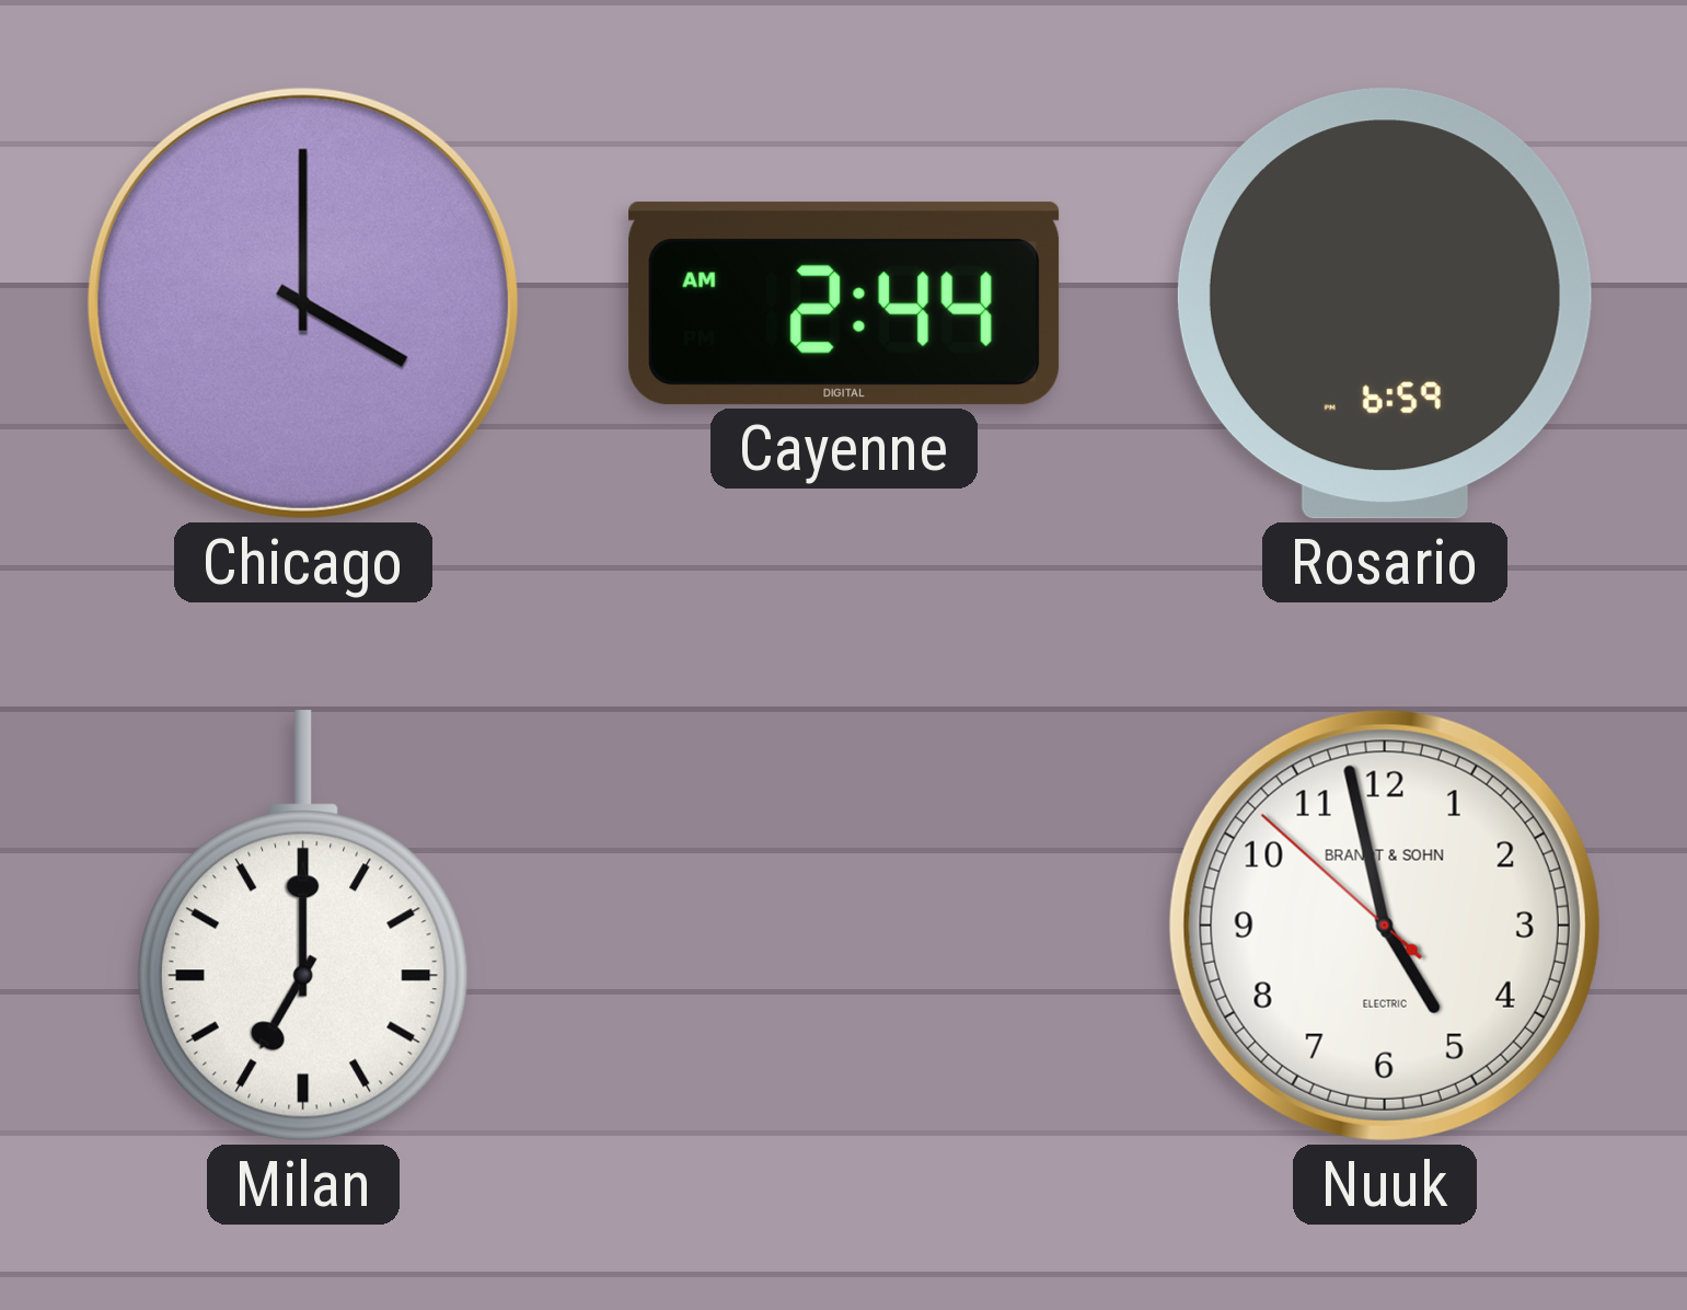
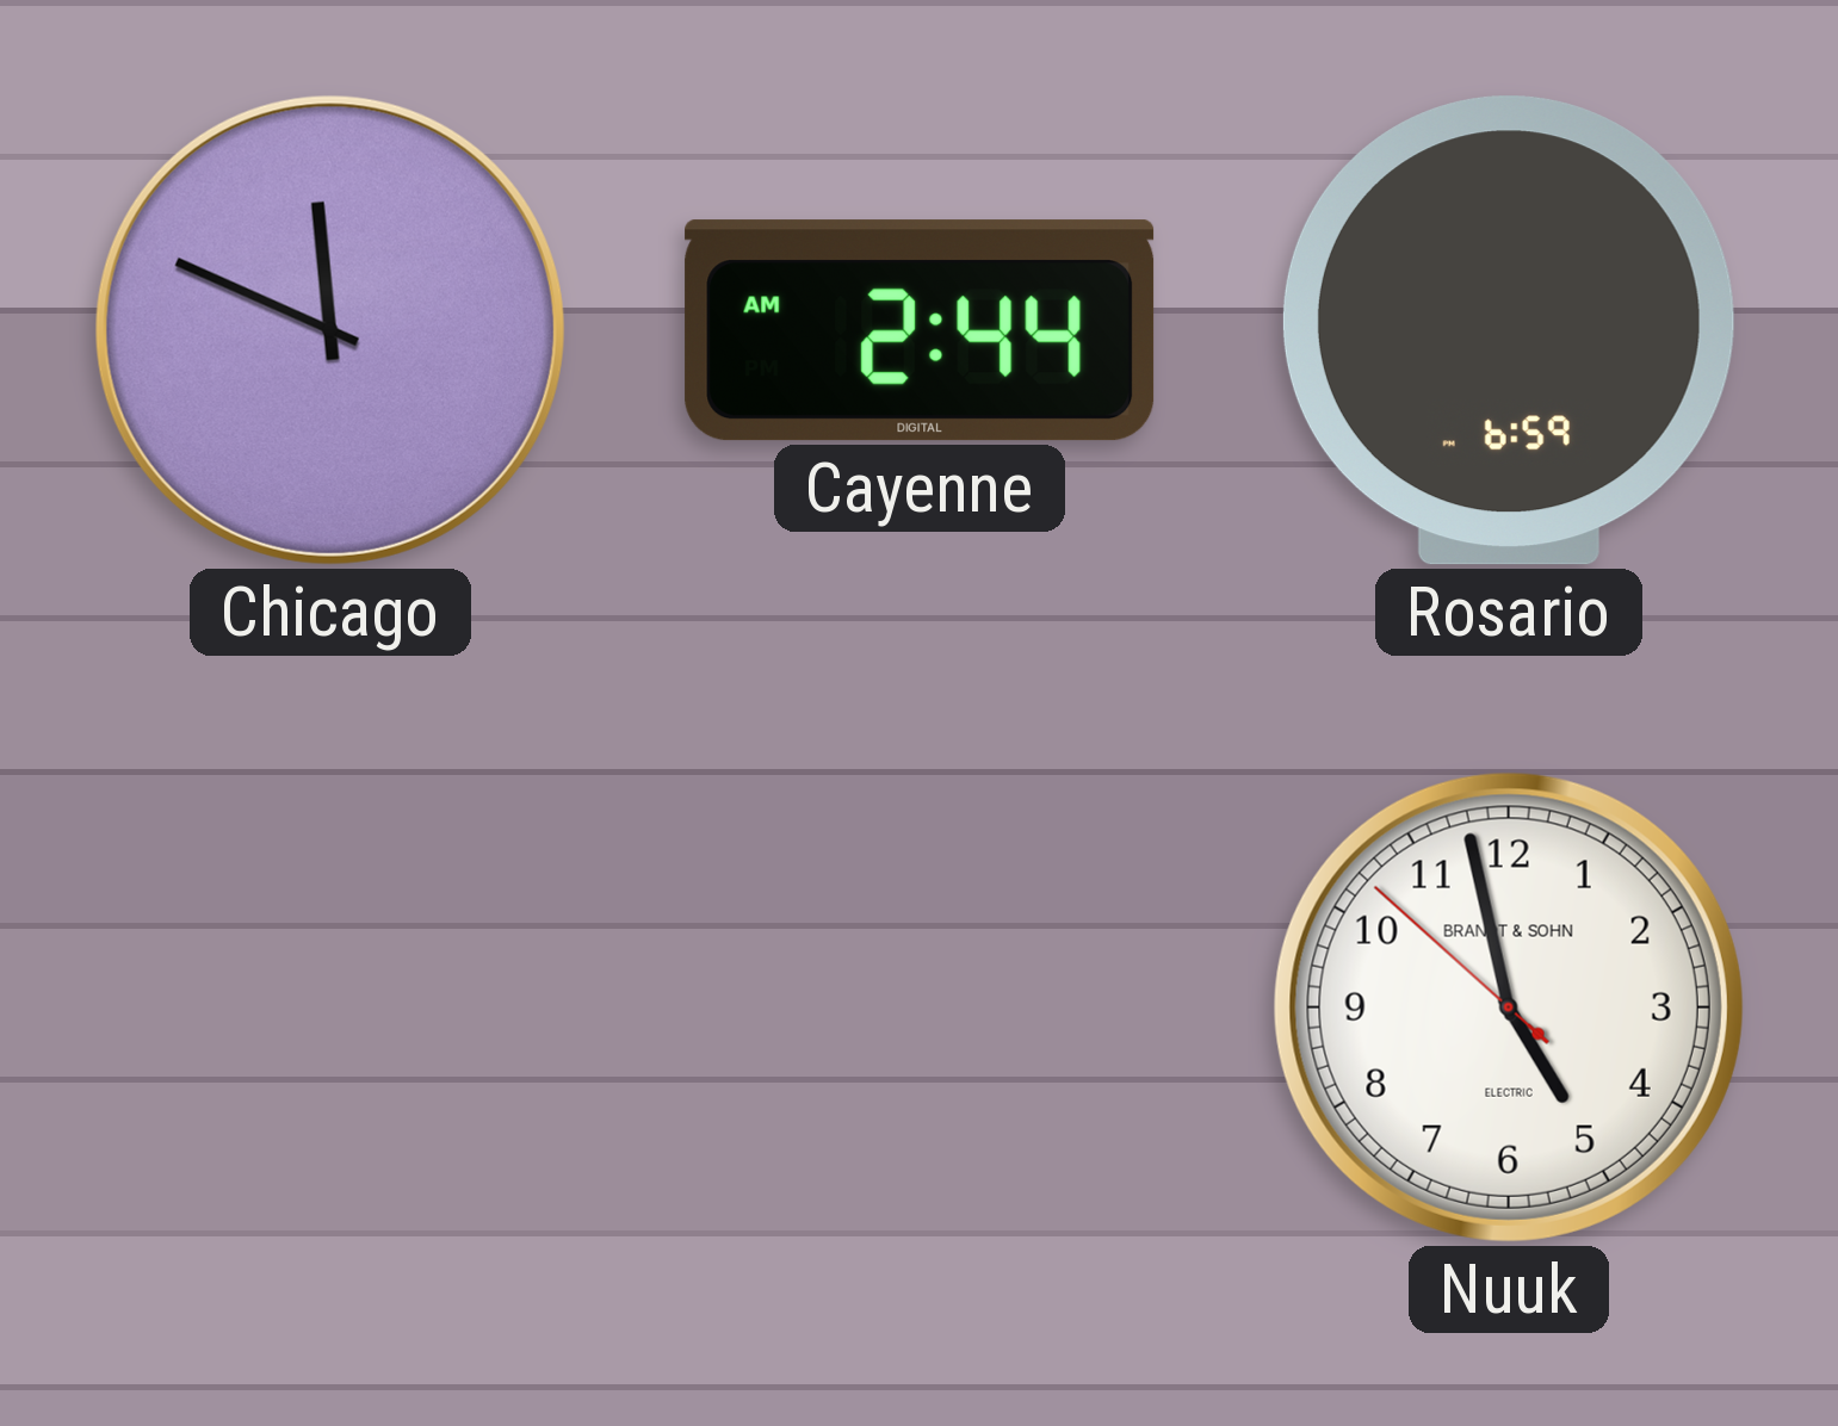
Chicago: 4:00 -> 11:49
Milan: 7:00 -> none
